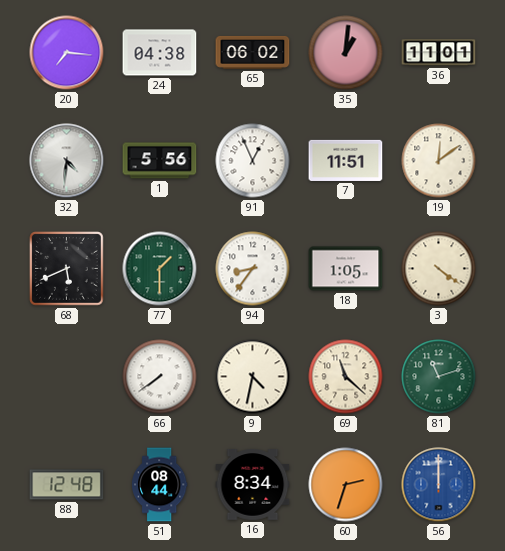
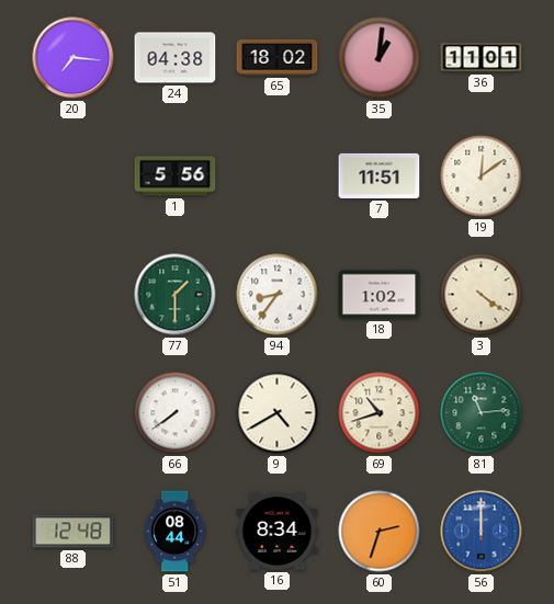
65: 06:02 -> 18:02
32: 4:31 -> none
91: 12:56 -> none
68: 5:41 -> none
18: 1:05 -> 1:02
9: 4:32 -> 4:40
69: 11:22 -> 10:42
81: 11:12 -> 11:14
